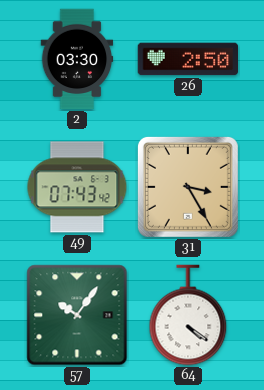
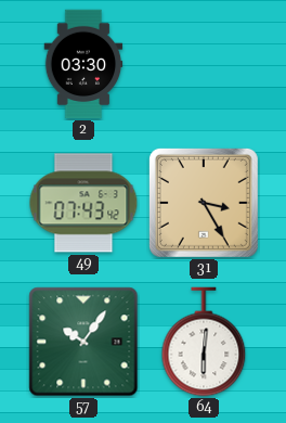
26: 2:50 -> none
64: 4:21 -> 6:01
